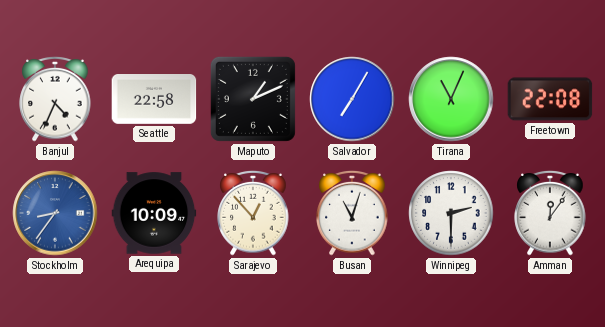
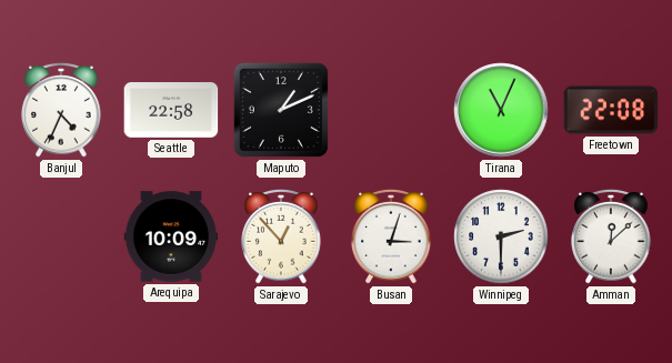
Salvador: 7:05 -> none
Stockholm: 8:36 -> none
Busan: 11:03 -> 3:03
Amman: 12:06 -> 12:08
